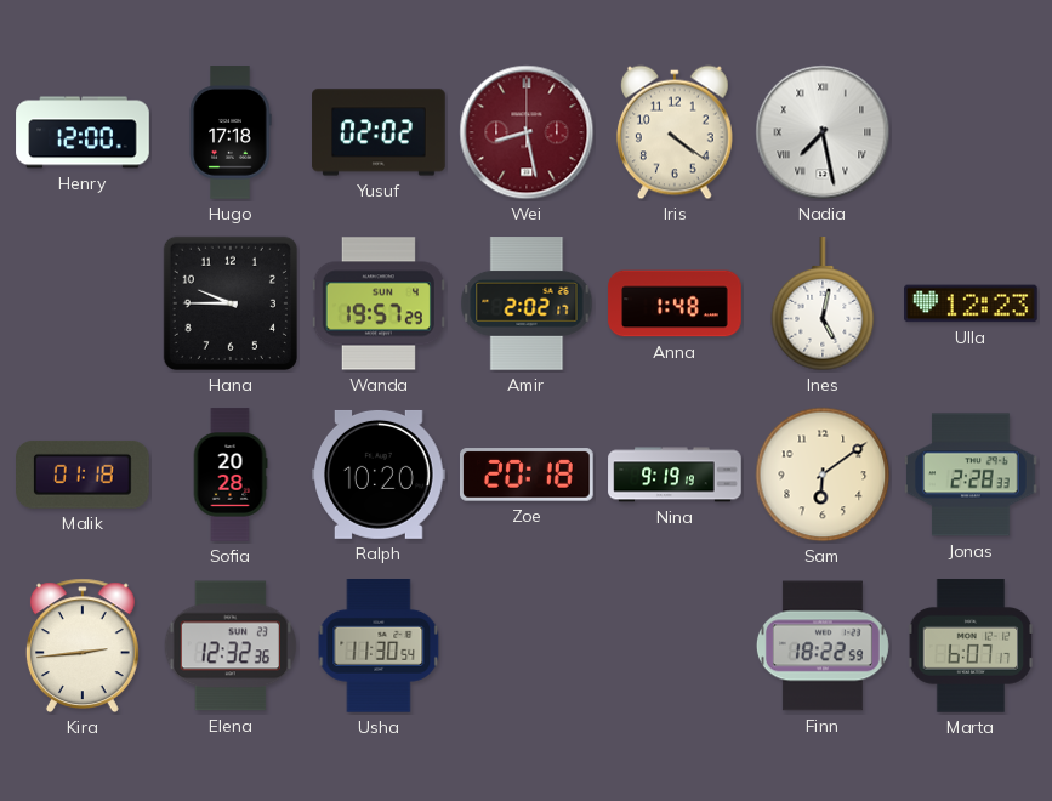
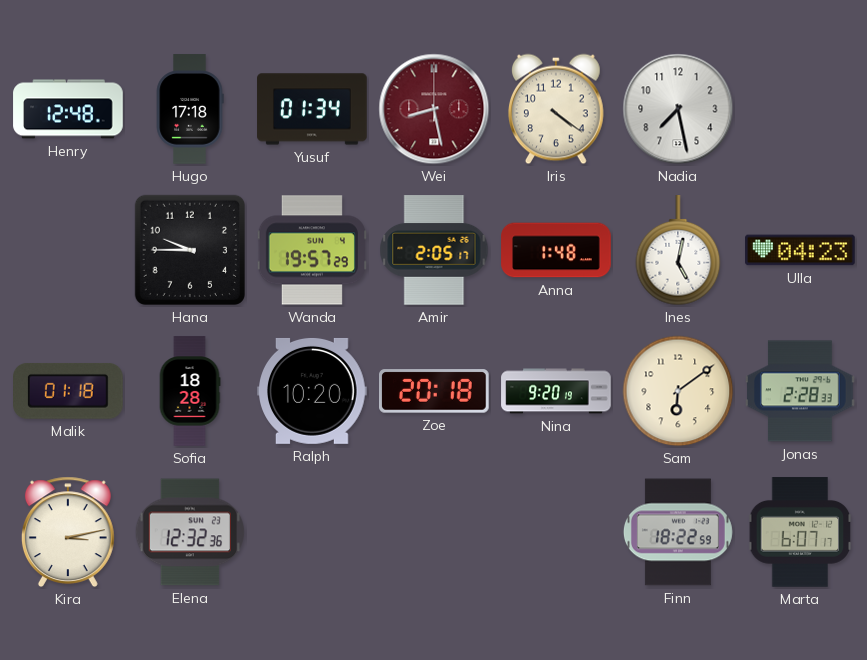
Henry: 12:00 -> 12:48
Yusuf: 02:02 -> 01:34
Nadia numerals: Roman -> Arabic
Amir: 2:02 -> 2:05
Ulla: 12:23 -> 04:23
Sofia: 20:28 -> 18:28
Nina: 9:19 -> 9:20
Kira: 2:44 -> 3:13
Usha: 11:30 -> none
